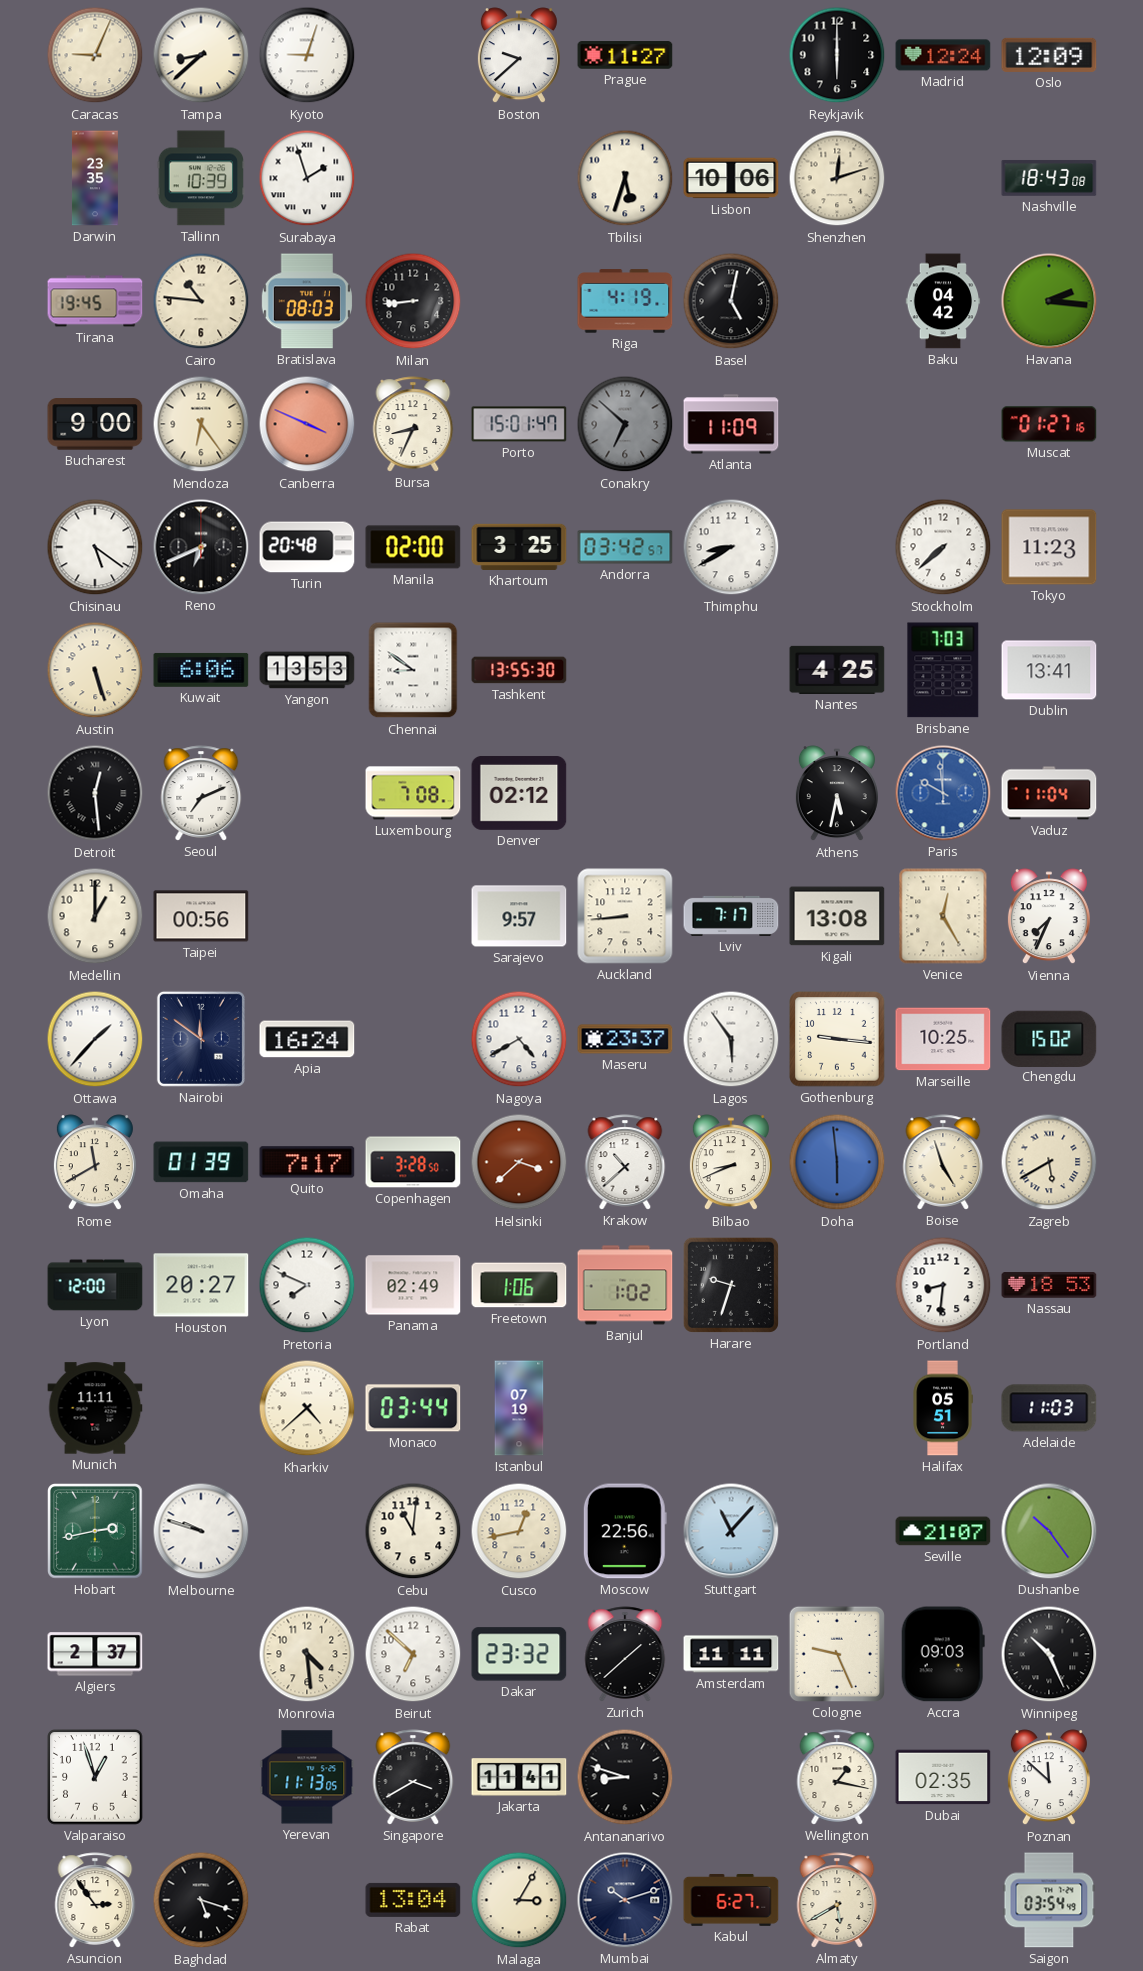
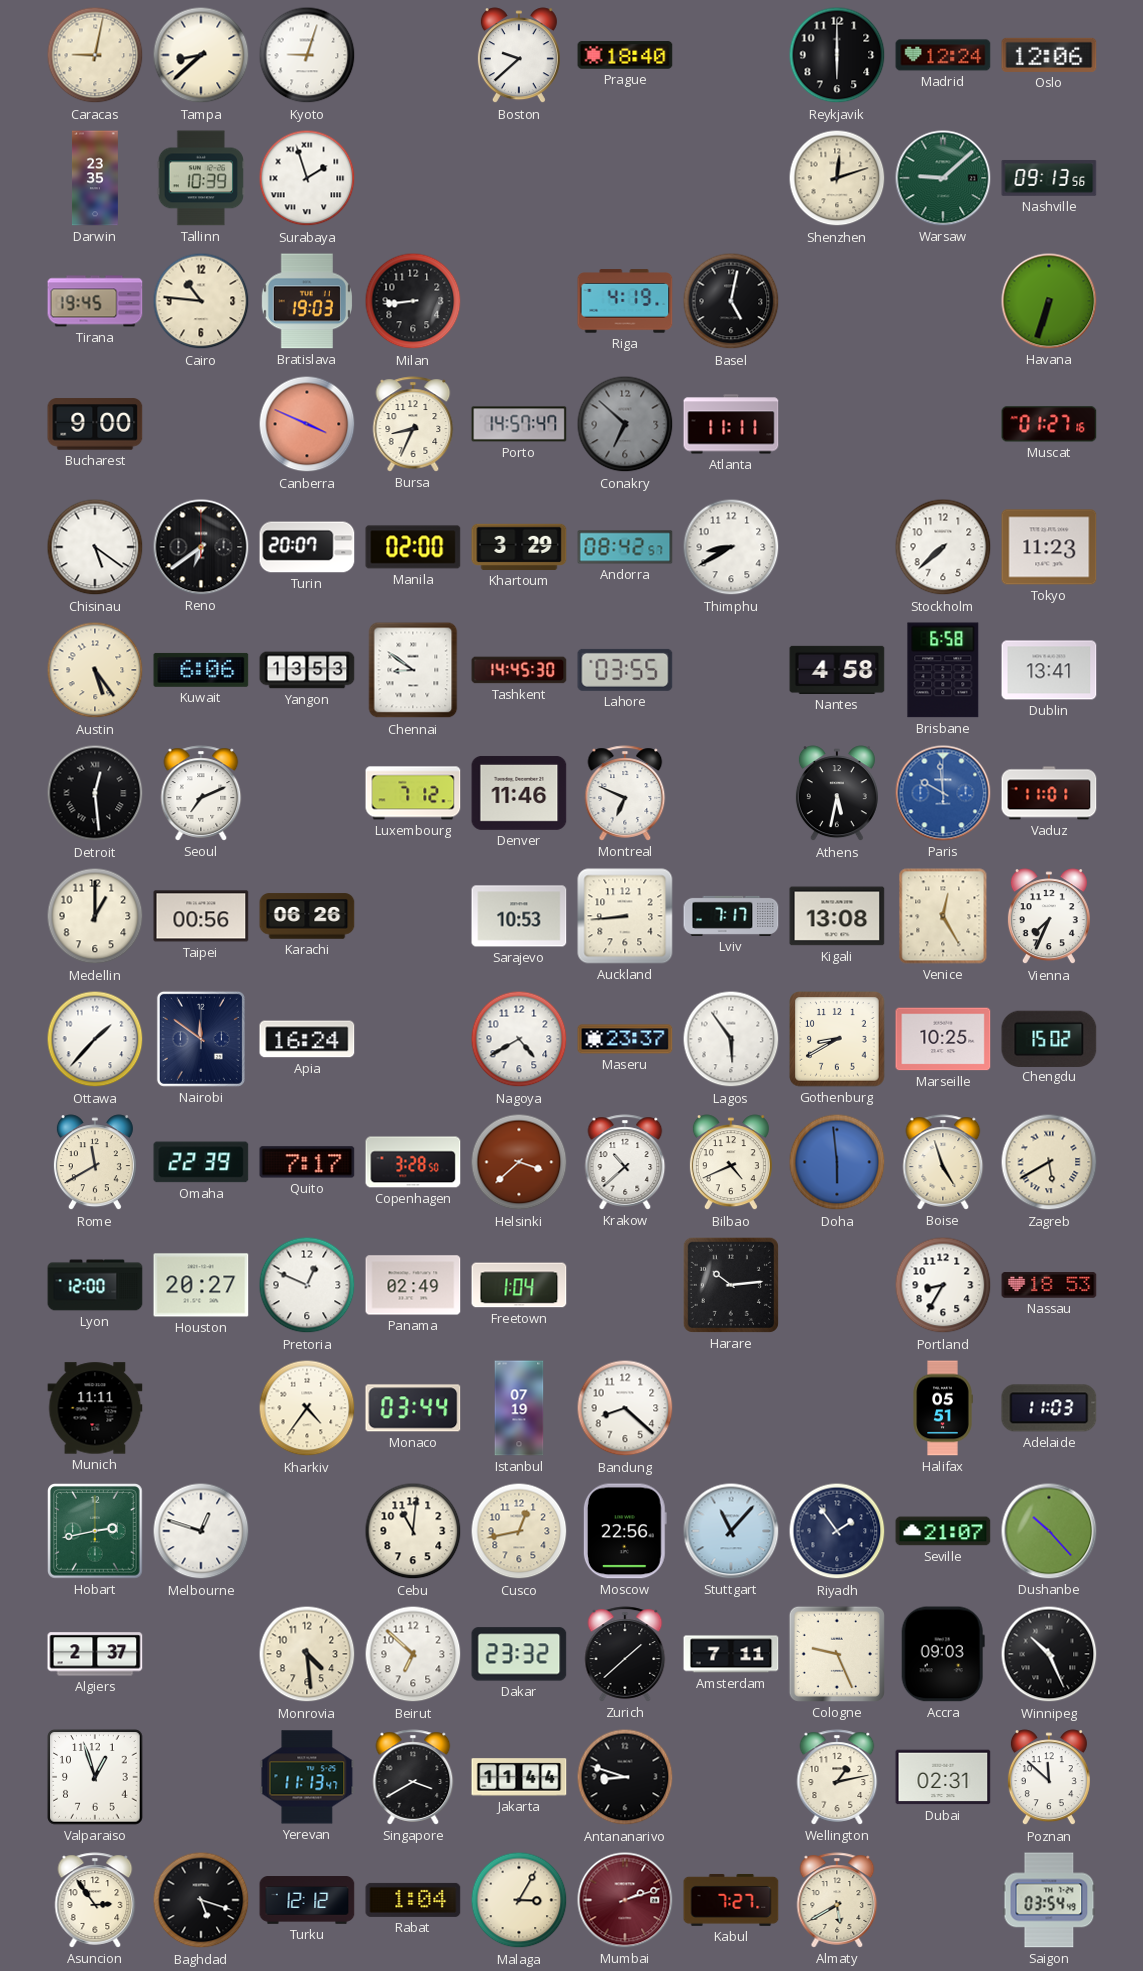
Caracas: 9:04 -> 9:02
Prague: 11:27 -> 18:40
Oslo: 12:09 -> 12:06
Tbilisi: 5:33 -> none
Lisbon: 10:06 -> none
Warsaw: none -> 9:08
Nashville: 18:43 -> 09:13
Bratislava: 08:03 -> 19:03
Baku: 04:42 -> none
Havana: 2:16 -> 6:33
Mendoza: 6:24 -> none
Porto: 15:01 -> 14:57
Atlanta: 11:09 -> 11:11
Reno: 6:41 -> 6:39
Turin: 20:48 -> 20:07
Khartoum: 3:25 -> 3:29
Andorra: 03:42 -> 08:42
Austin: 5:27 -> 5:24
Tashkent: 13:55 -> 14:45
Lahore: none -> 03:55
Nantes: 4:25 -> 4:58
Brisbane: 7:03 -> 6:58
Luxembourg: 7:08 -> 7:12
Denver: 02:12 -> 11:46
Montreal: none -> 6:49
Vaduz: 11:04 -> 11:01
Karachi: none -> 06:26
Sarajevo: 9:57 -> 10:53
Gothenburg: 9:16 -> 8:40
Omaha: 01:39 -> 22:39
Bilbao: 8:41 -> 4:41
Pretoria: 7:49 -> 12:49
Freetown: 1:06 -> 1:04
Banjul: 1:02 -> none
Harare: 9:33 -> 10:14
Portland: 8:31 -> 8:35
Kharkiv: 4:38 -> 4:36
Bandung: none -> 8:22
Melbourne: 9:48 -> 12:48
Riyadh: none -> 1:54
Dushanbe: 10:24 -> 10:23
Amsterdam: 11:11 -> 7:11
Yerevan: 11:13:05 -> 11:13:47
Jakarta: 11:41 -> 11:44
Wellington: 1:17 -> 1:13
Dubai: 02:35 -> 02:31
Turku: none -> 12:12
Rabat: 13:04 -> 1:04
Mumbai: 10:12 -> 2:12
Mumbai dial: navy -> burgundy
Kabul: 6:27 -> 7:27
